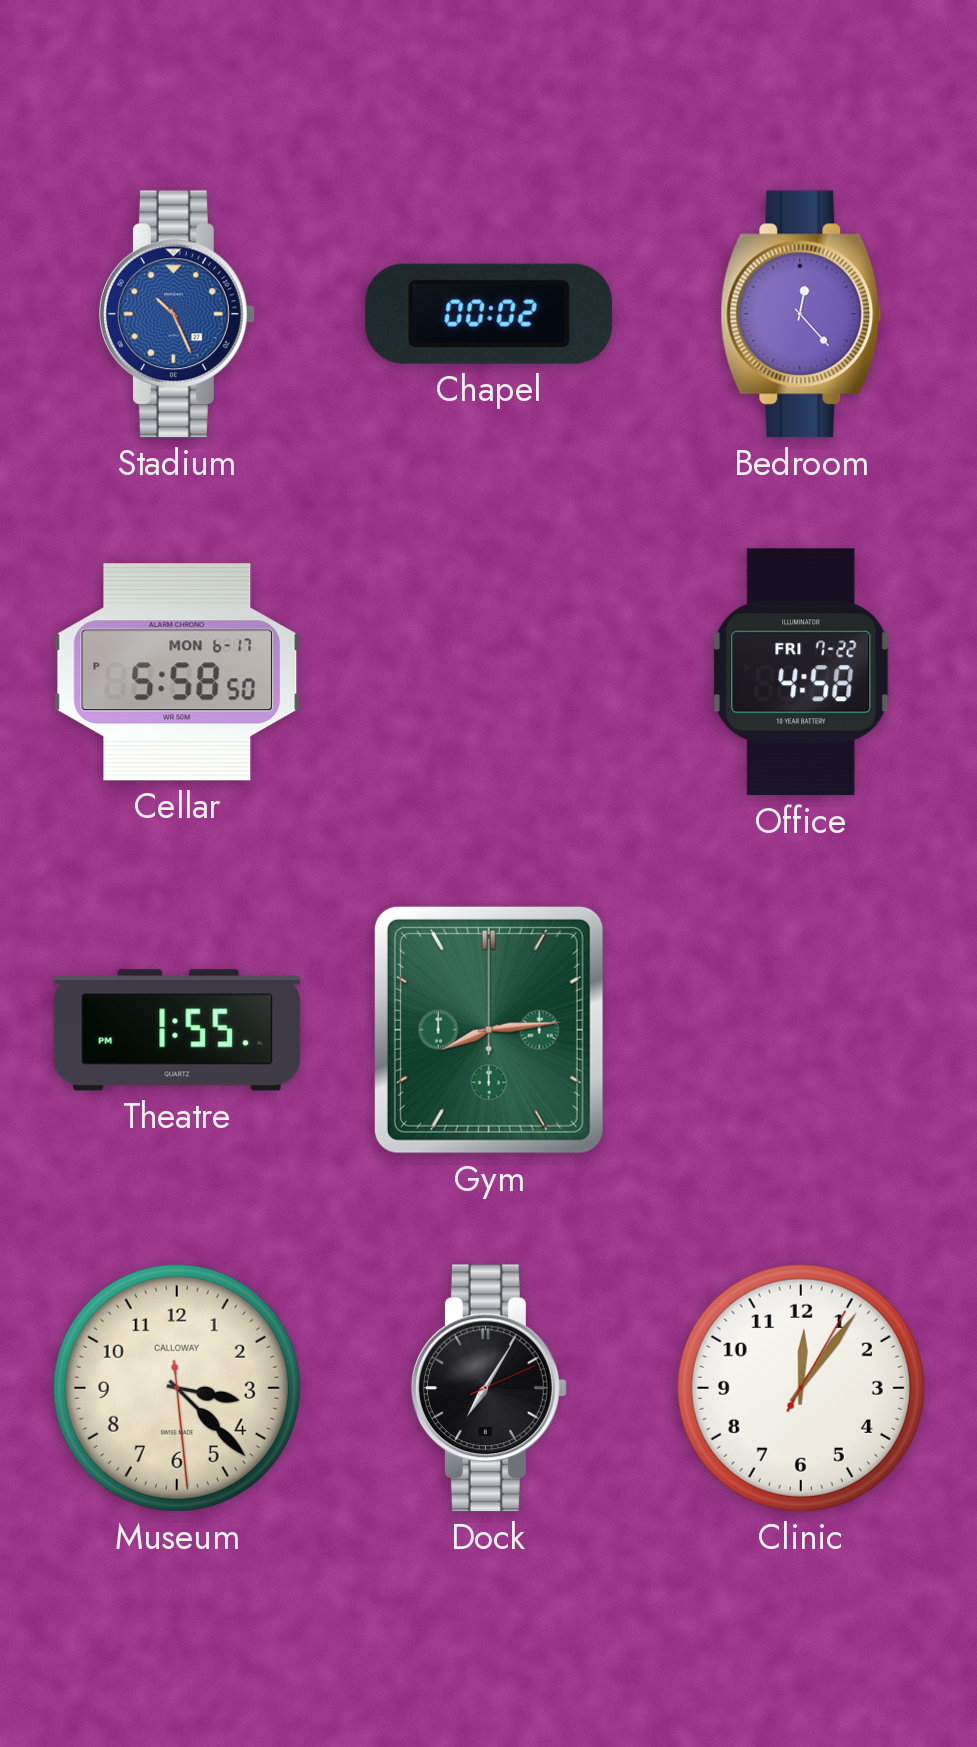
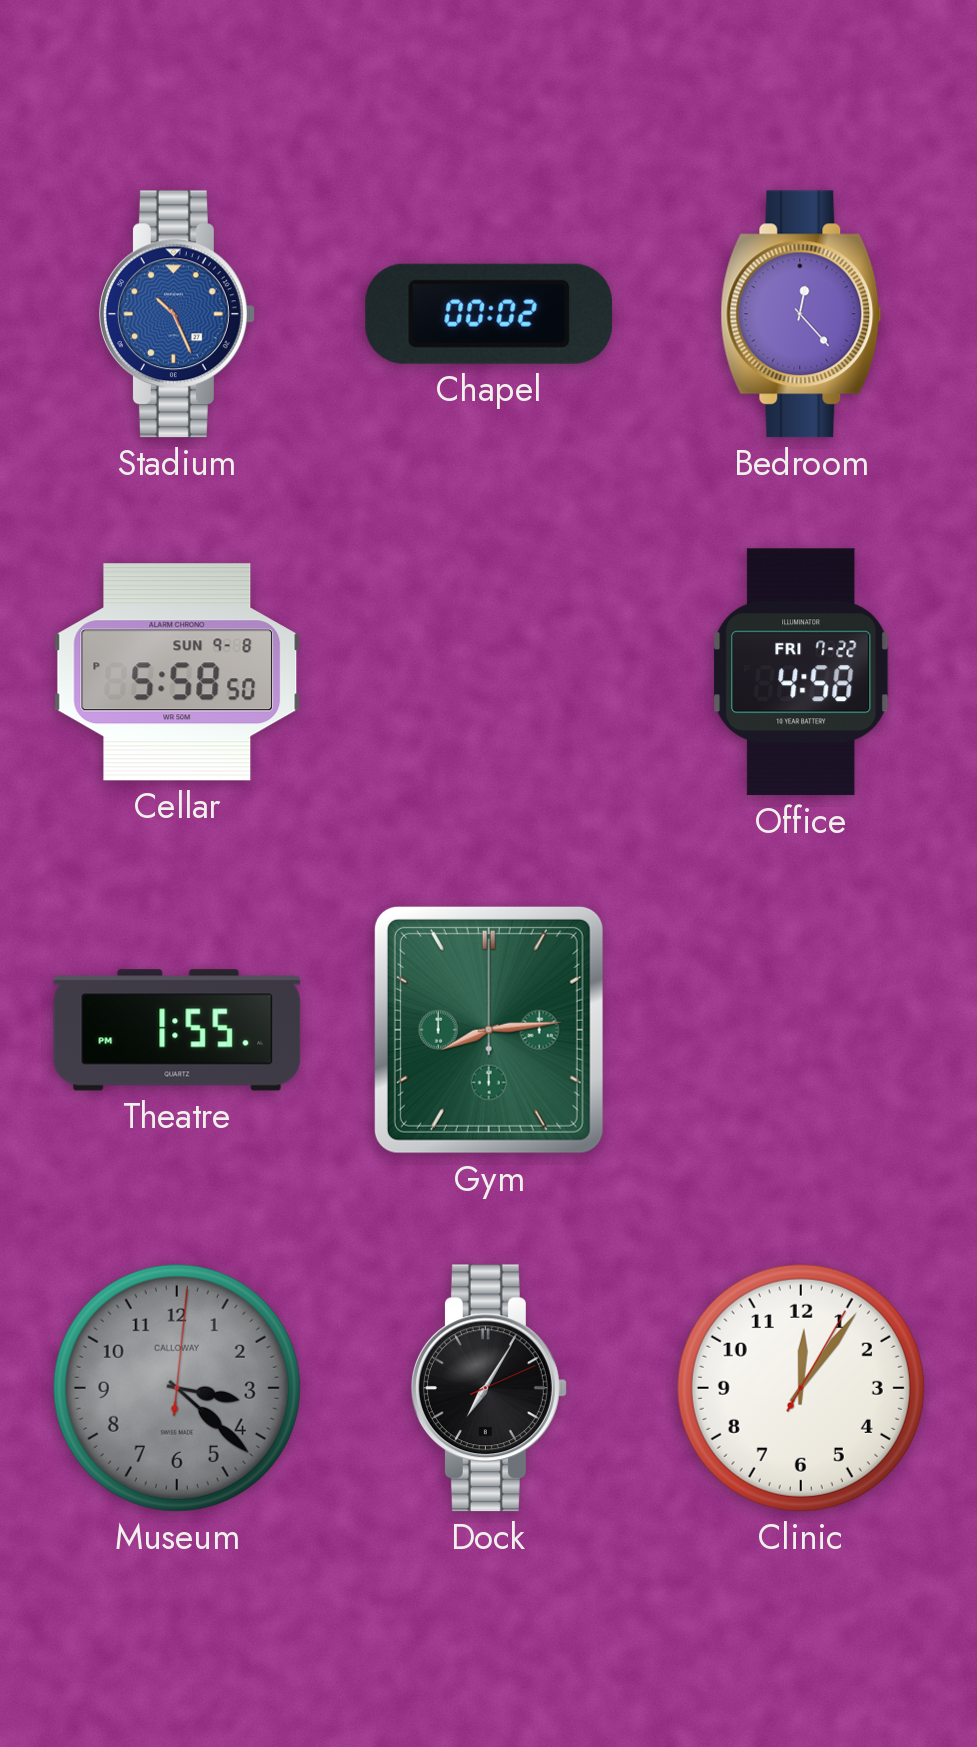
Cellar date: MON 6-17 -> SUN 9-8
Museum: 3:22:29 -> 3:22:01
Museum dial: cream -> grey
